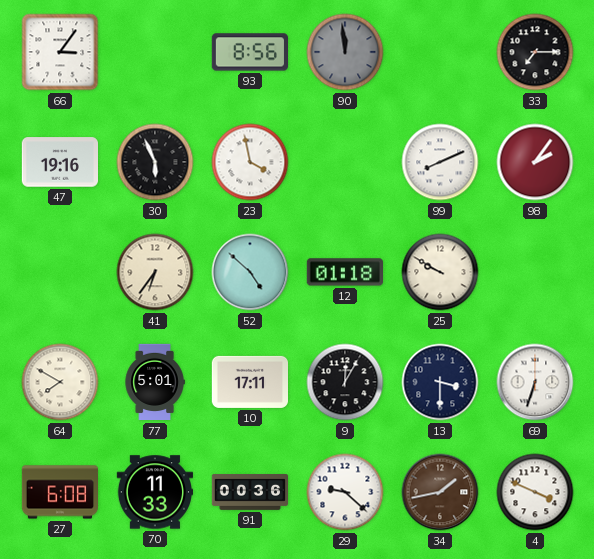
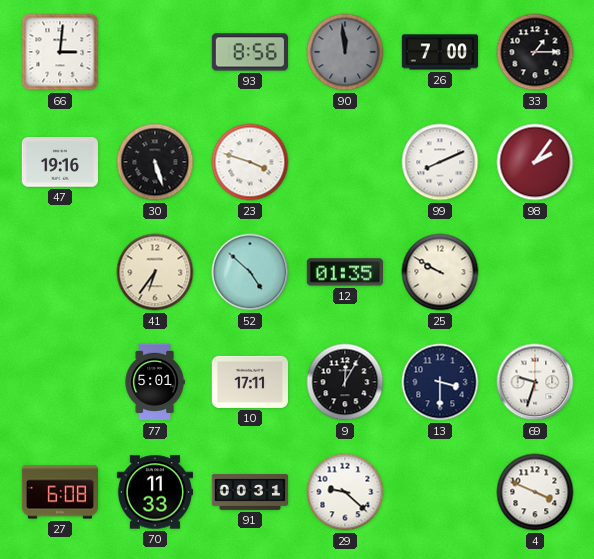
66: 3:06 -> 3:01
26: none -> 7:00
33: 7:15 -> 1:15
30: 5:56 -> 5:27
23: 3:58 -> 3:48
12: 01:18 -> 01:35
64: 7:50 -> none
69: 6:33 -> 9:33
91: 00:36 -> 00:31
34: 1:43 -> none
